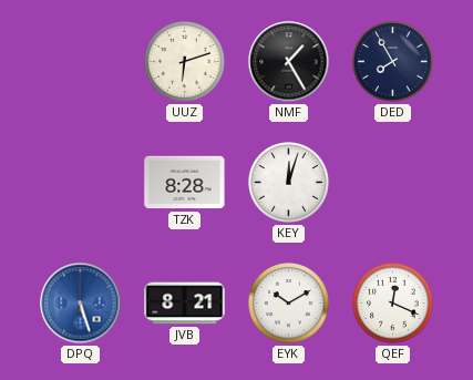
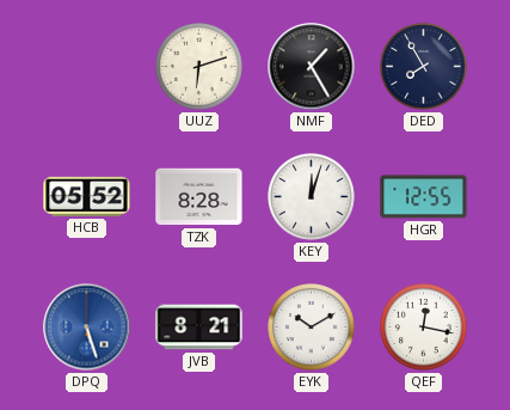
HCB: none -> 05:52
HGR: none -> 12:55
QEF: 12:19 -> 12:17
